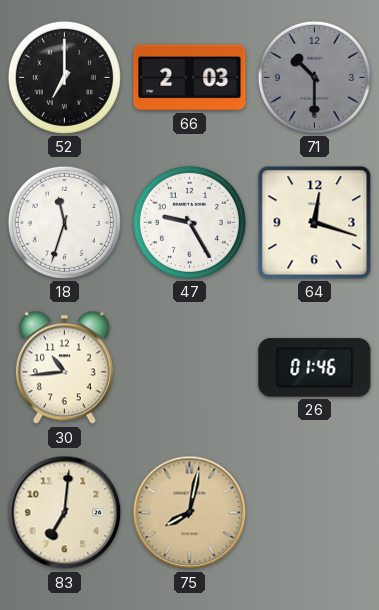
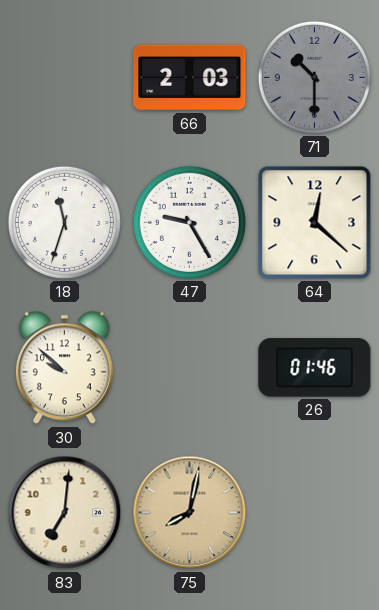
52: 7:00 -> none
64: 12:18 -> 12:22
30: 10:44 -> 9:52
